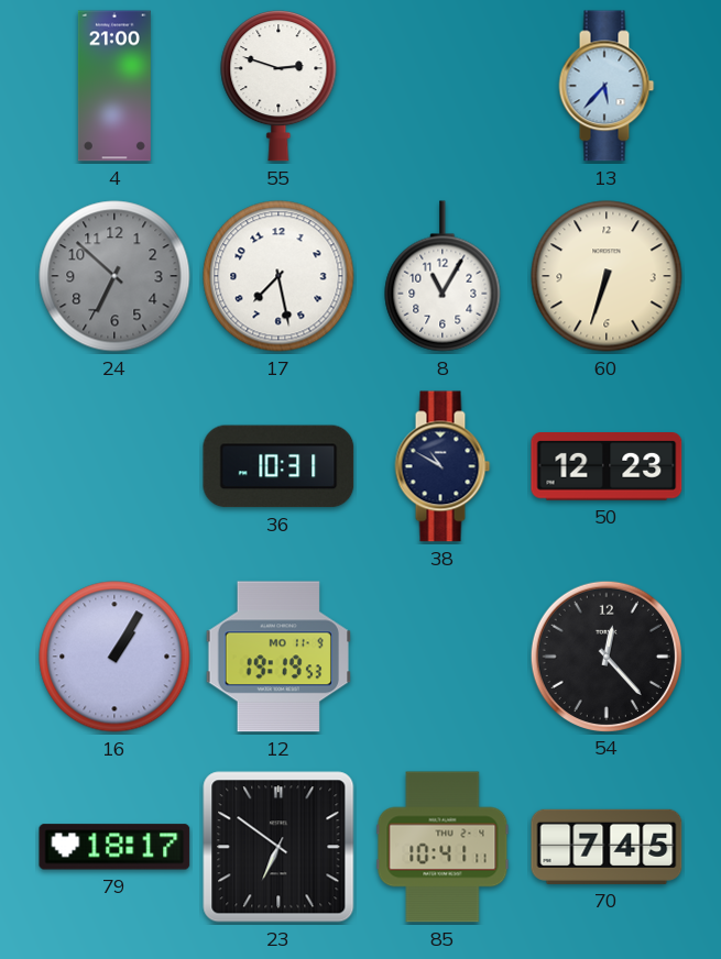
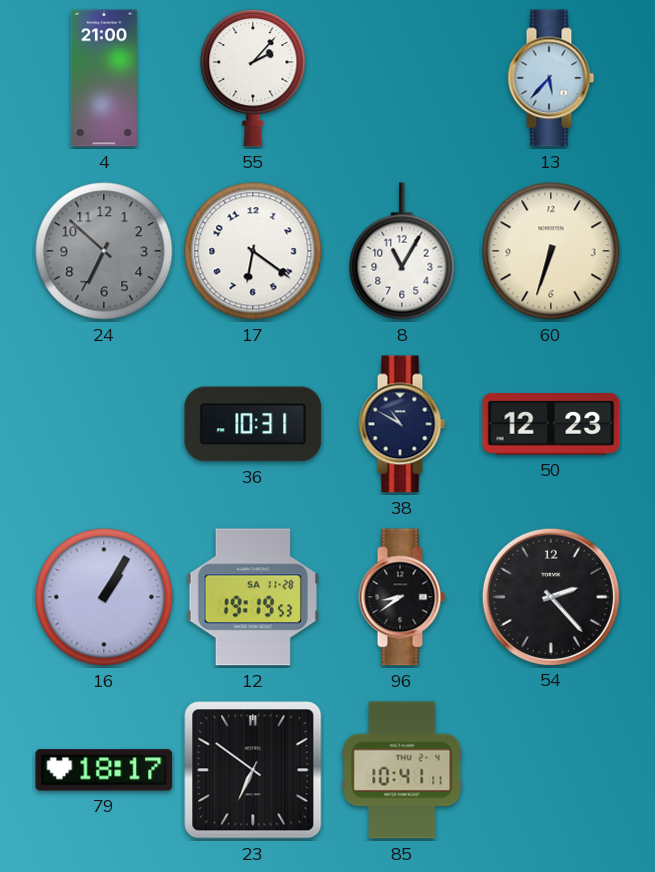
55: 2:48 -> 2:07
17: 7:28 -> 6:21
12 date: MO 11-9 -> SA 11-28
96: none -> 8:39
54: 12:23 -> 2:23
70: 7:45 -> none
